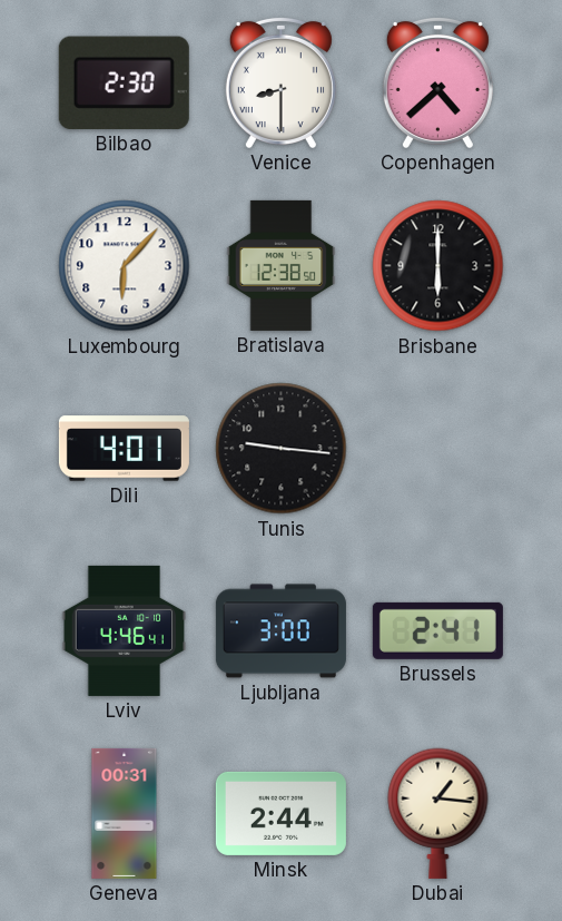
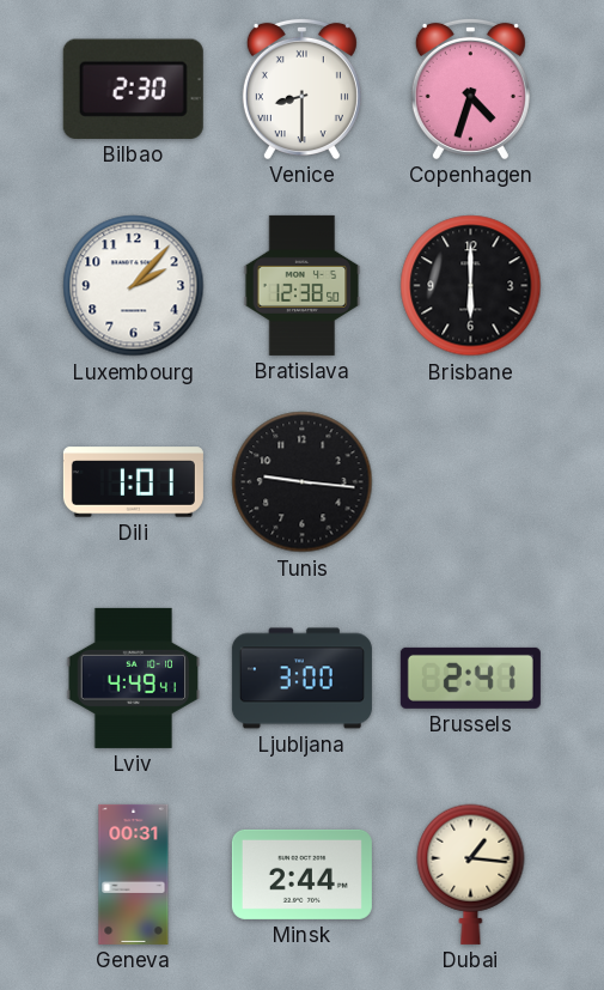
Copenhagen: 4:38 -> 4:33
Luxembourg: 6:07 -> 2:07
Dili: 4:01 -> 1:01
Lviv: 4:46 -> 4:49
